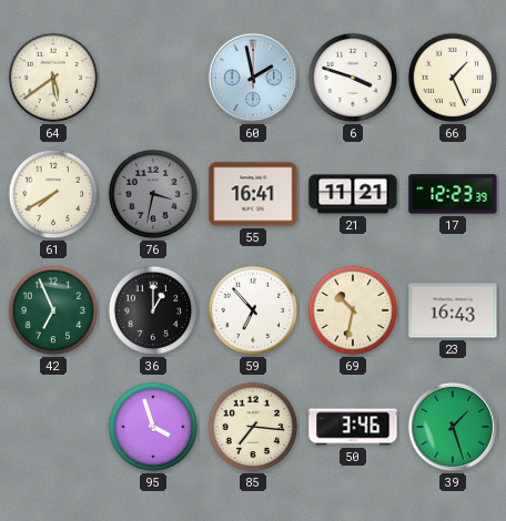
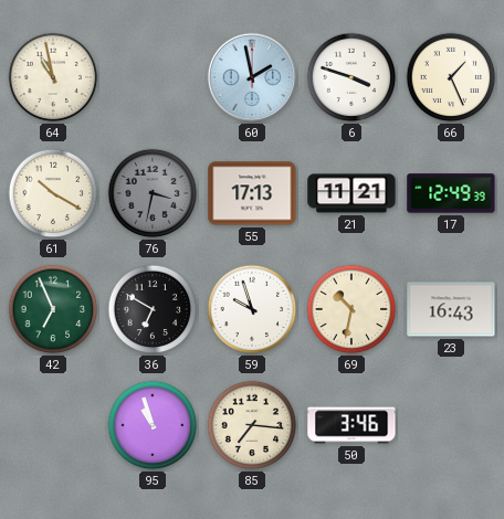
64: 5:39 -> 10:58
61: 7:40 -> 10:20
55: 16:41 -> 17:13
17: 12:23 -> 12:49
36: 1:00 -> 6:50
59: 6:53 -> 9:57
95: 3:57 -> 10:57
39: 1:27 -> none
